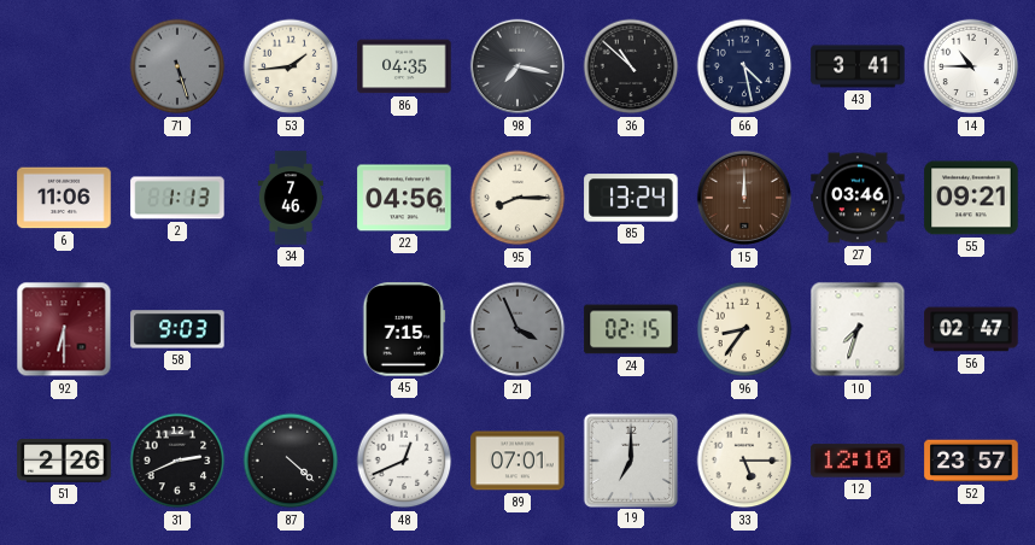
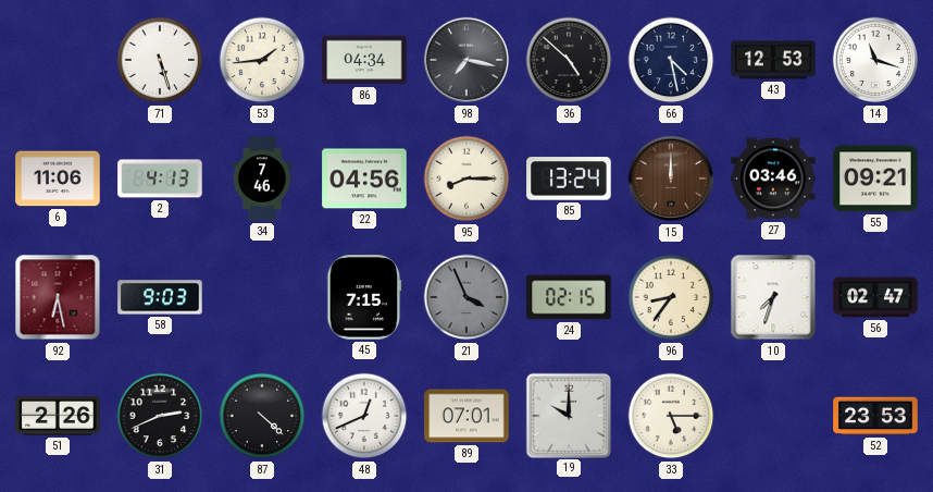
71 dial: grey -> white
86: 04:35 -> 04:34
36: 10:52 -> 4:52
43: 3:41 -> 12:53
14: 10:45 -> 11:18
2: 1:13 -> 4:13
92: 6:30 -> 6:28
19: 7:00 -> 10:00
12: 12:10 -> none
52: 23:57 -> 23:53
